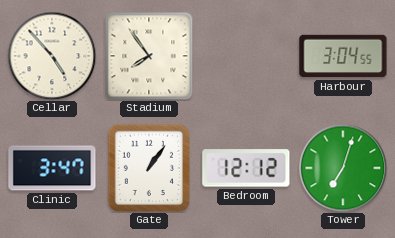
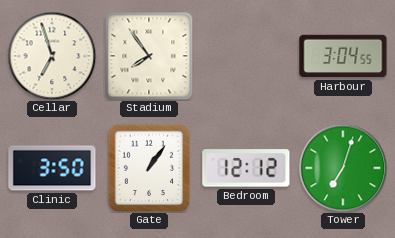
Cellar: 4:53 -> 6:57
Clinic: 3:47 -> 3:50
